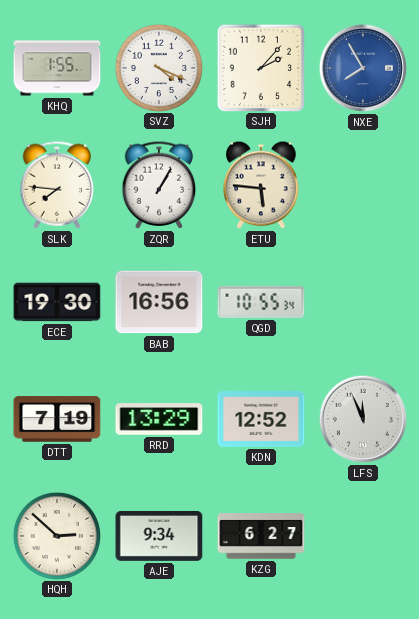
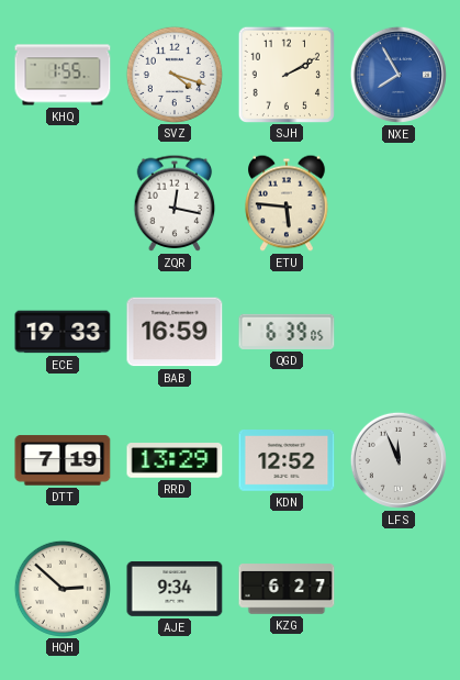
SVZ: 4:19 -> 4:18
SJH: 2:07 -> 2:10
SLK: 7:46 -> none
ZQR: 1:05 -> 12:17
ECE: 19:30 -> 19:33
BAB: 16:56 -> 16:59
QGD: 10:55 -> 6:39
